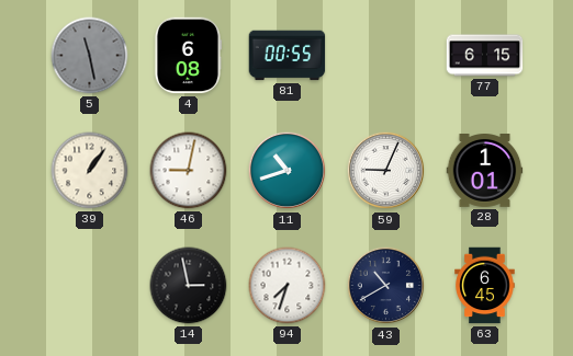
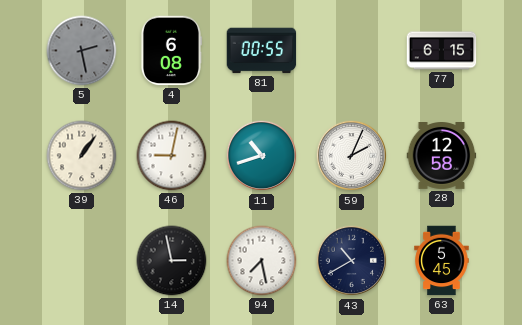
5: 11:28 -> 2:28
59: 9:04 -> 2:04
28: 1:01 -> 12:58
94: 7:33 -> 7:28
63: 6:45 -> 5:45
